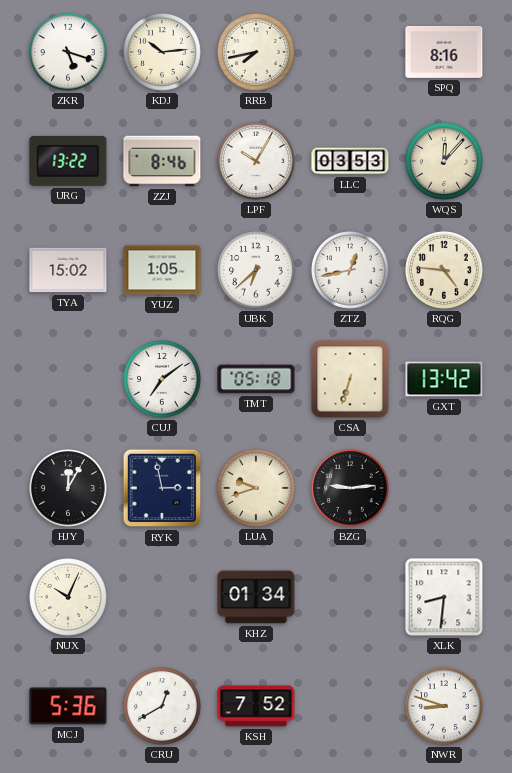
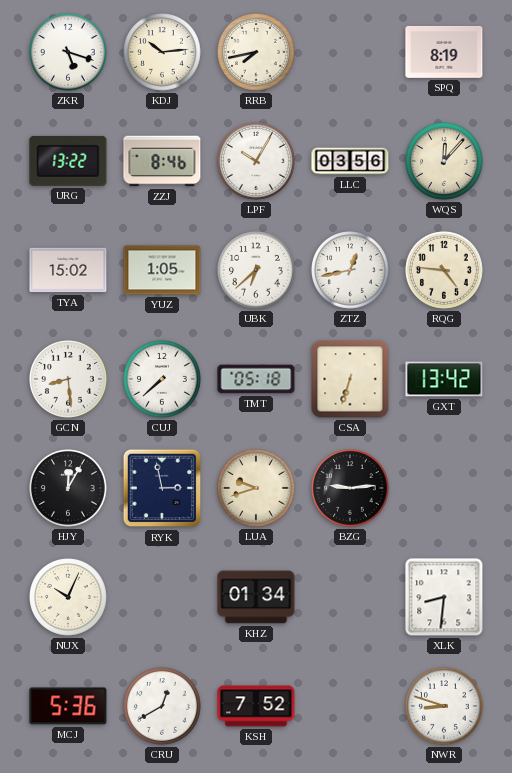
SPQ: 8:16 -> 8:19
LLC: 03:53 -> 03:56
GCN: none -> 8:29
CUJ: 7:09 -> 7:38
